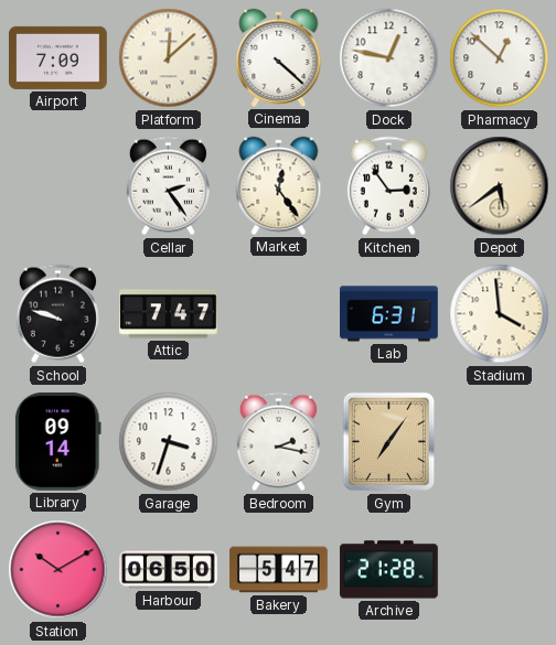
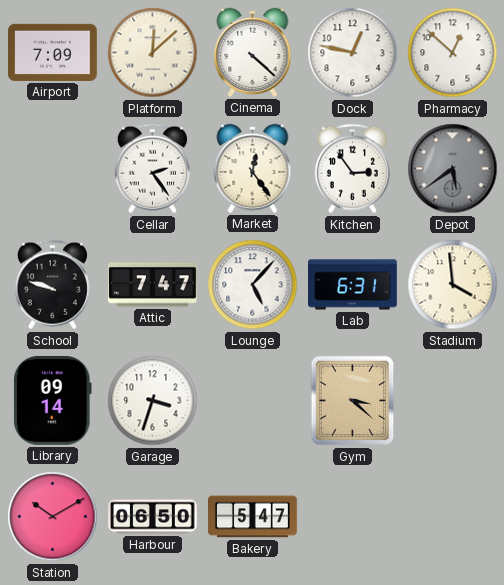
Depot dial: cream -> grey
Lounge: none -> 5:07
Bedroom: 2:17 -> none
Gym: 7:06 -> 3:22
Archive: 21:28 -> none
